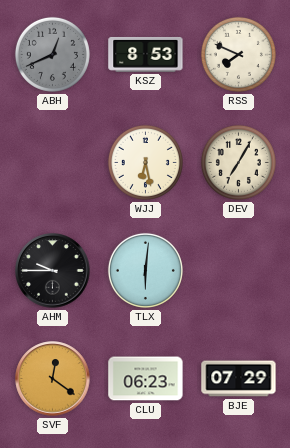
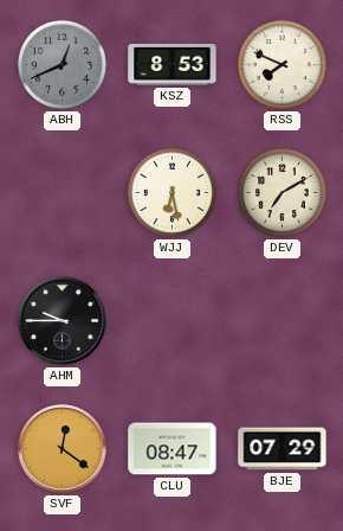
DEV: 7:05 -> 7:10
TLX: 6:01 -> none
CLU: 06:23 -> 08:47
